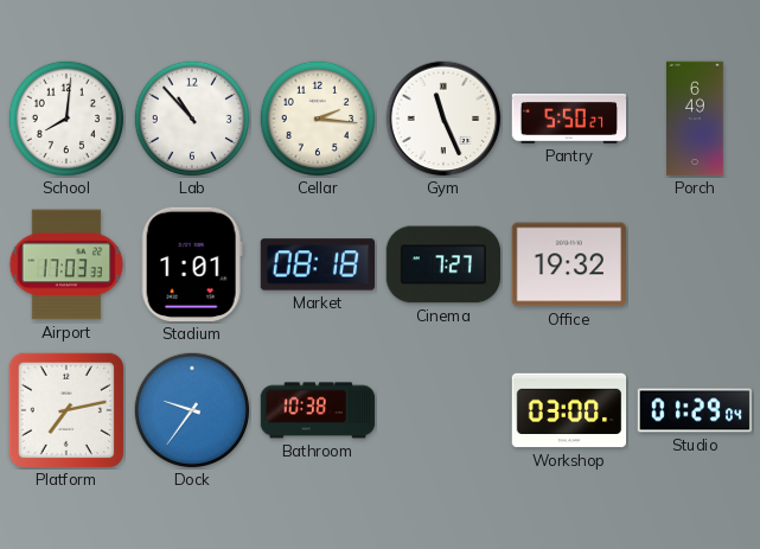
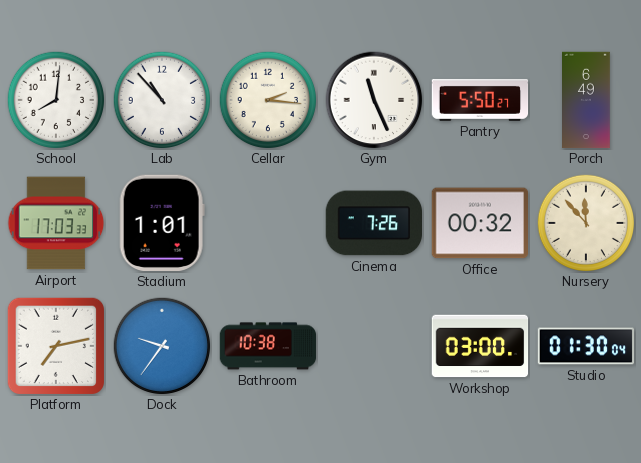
Market: 08:18 -> none
Cinema: 7:27 -> 7:26
Office: 19:32 -> 00:32
Nursery: none -> 11:53
Studio: 01:29 -> 01:30
